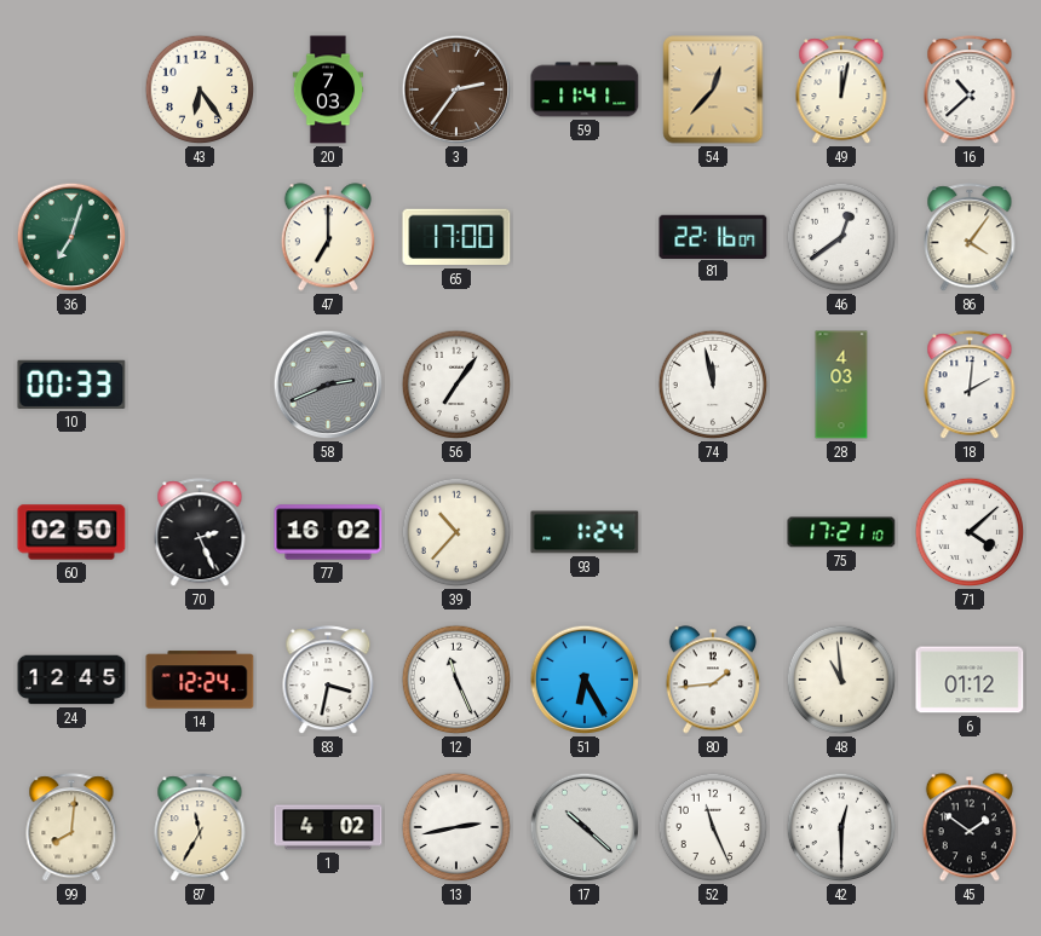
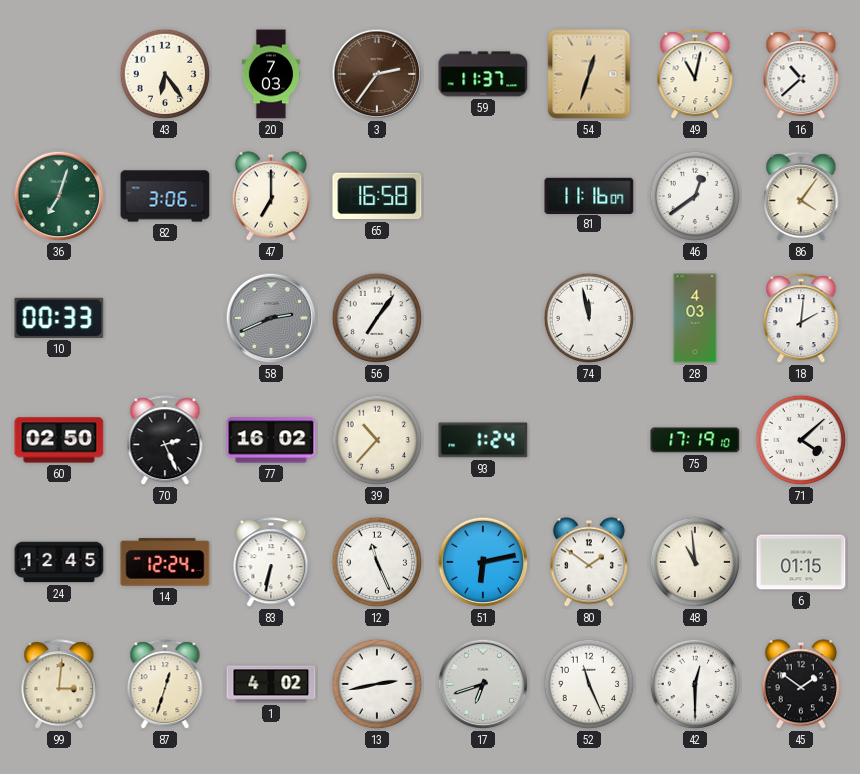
59: 11:41 -> 11:37
54: 12:37 -> 12:33
49: 12:02 -> 11:02
82: none -> 3:06
65: 17:00 -> 16:58
81: 22:16 -> 11:16
75: 17:21 -> 17:19
83: 3:32 -> 6:32
51: 6:25 -> 6:13
80: 1:44 -> 1:51
6: 01:12 -> 01:15
99: 8:01 -> 3:01
87: 11:35 -> 12:33
17: 10:22 -> 6:42
